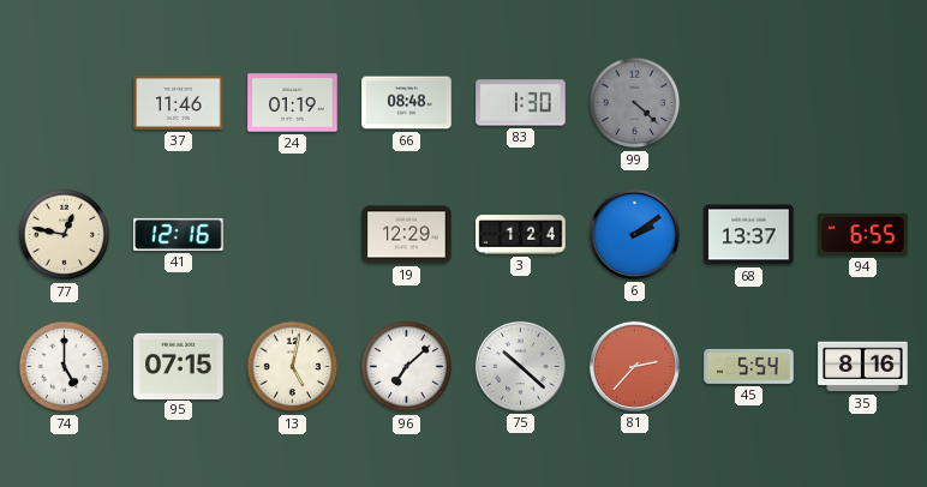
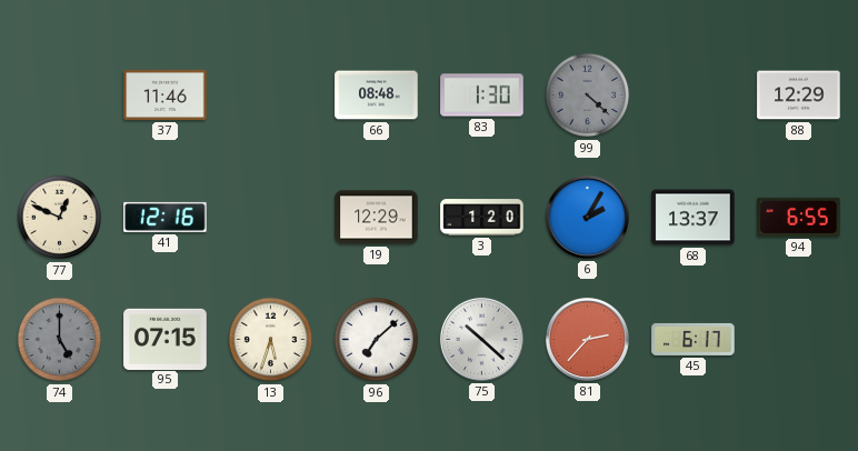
24: 01:19 -> none
88: none -> 12:29
77: 12:47 -> 12:49
3: 1:24 -> 1:20
6: 2:09 -> 2:05
74 dial: white -> grey
13: 5:02 -> 5:33
45: 5:54 -> 6:17
35: 8:16 -> none
